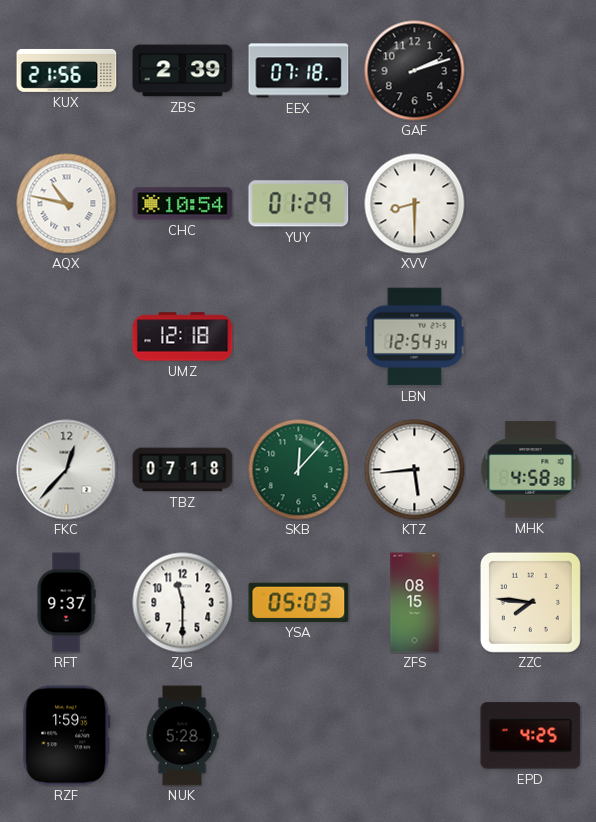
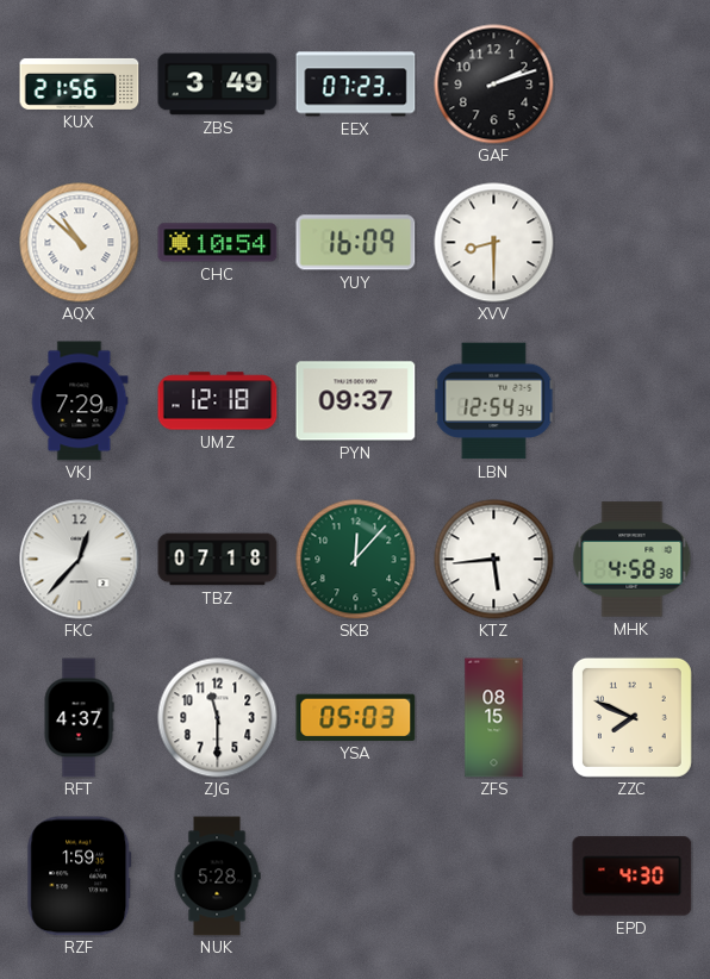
ZBS: 2:39 -> 3:49
EEX: 07:18 -> 07:23
AQX: 10:47 -> 10:52
YUY: 01:29 -> 16:09
VKJ: none -> 7:29
PYN: none -> 09:37
RFT: 9:37 -> 4:37
ZZC: 7:46 -> 7:49
EPD: 4:25 -> 4:30
